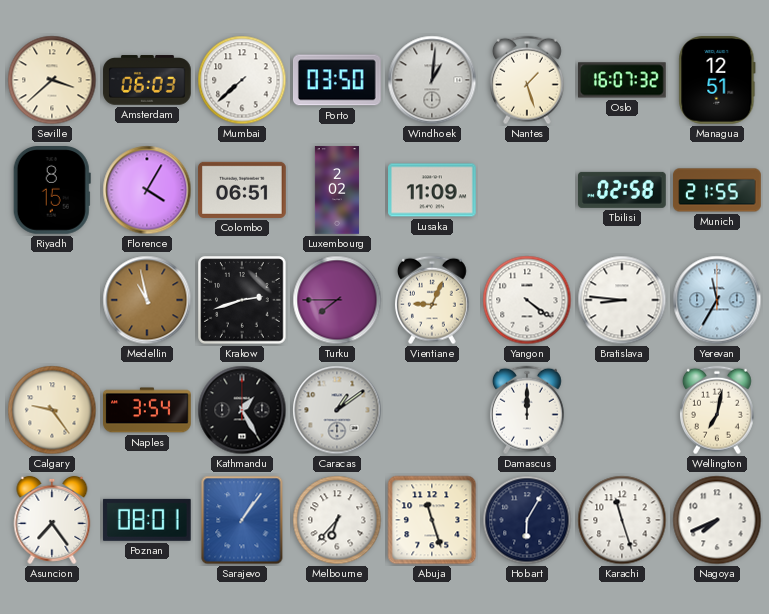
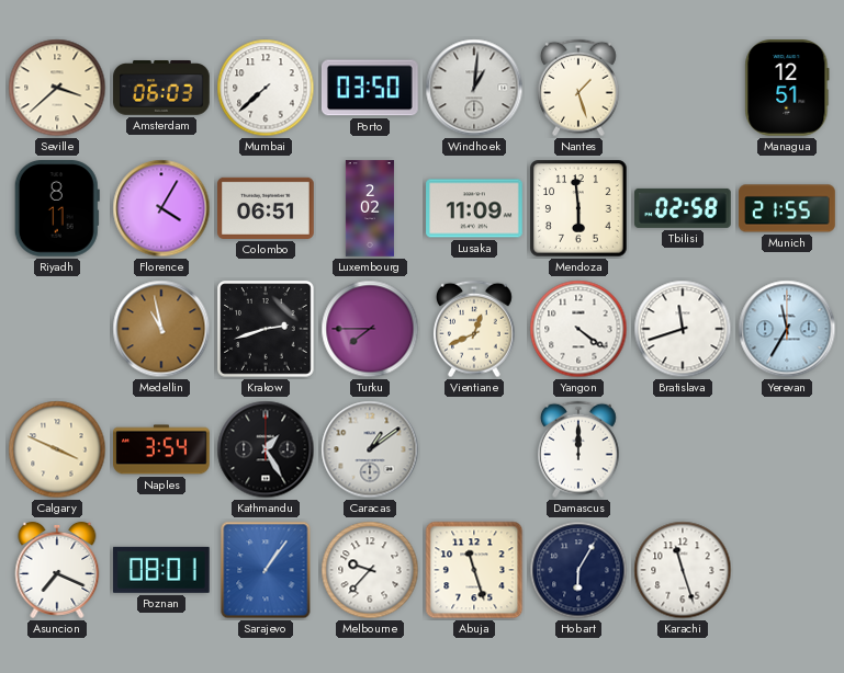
Oslo: 16:07 -> none
Riyadh: 8:15 -> 8:11
Mendoza: none -> 5:59
Vientiane: 9:04 -> 12:41
Bratislava: 8:46 -> 11:42
Calgary: 9:24 -> 3:49
Wellington: 7:02 -> none
Asuncion: 7:24 -> 7:19
Melbourne: 6:37 -> 9:37
Nagoya: 7:41 -> none
